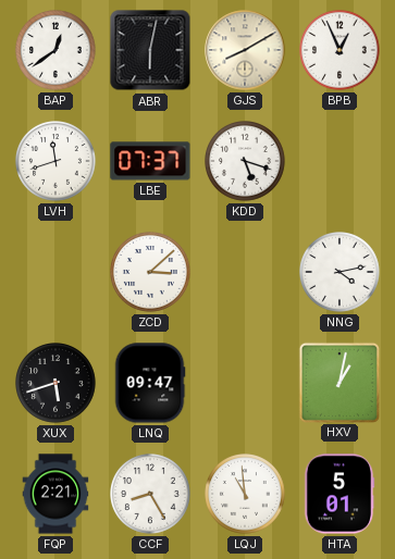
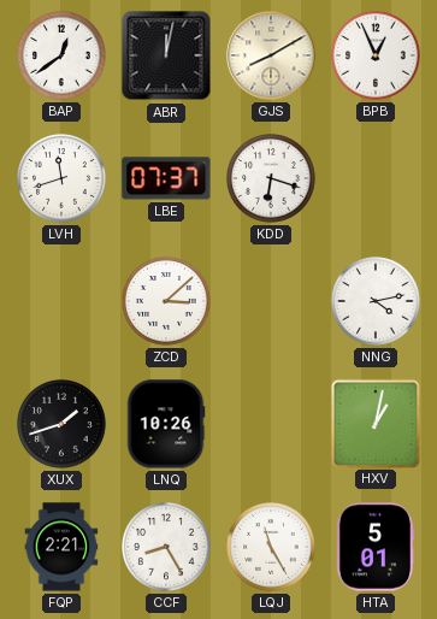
ABR: 6:02 -> 12:02
KDD: 5:18 -> 6:18
XUX: 5:42 -> 1:42
LNQ: 09:47 -> 10:26
LQJ: 10:59 -> 11:25
